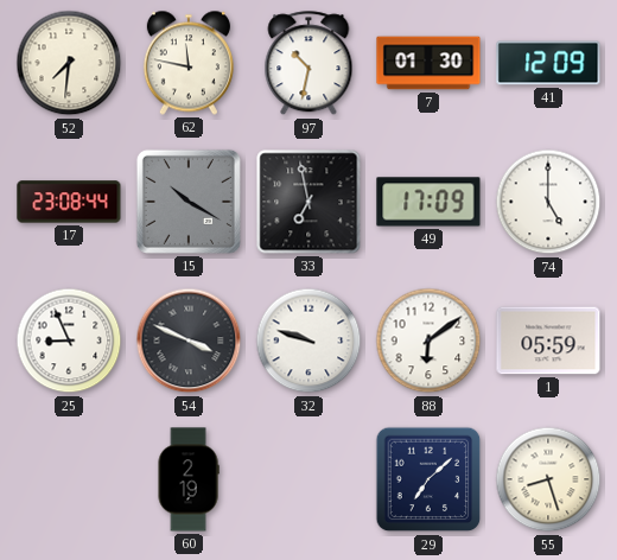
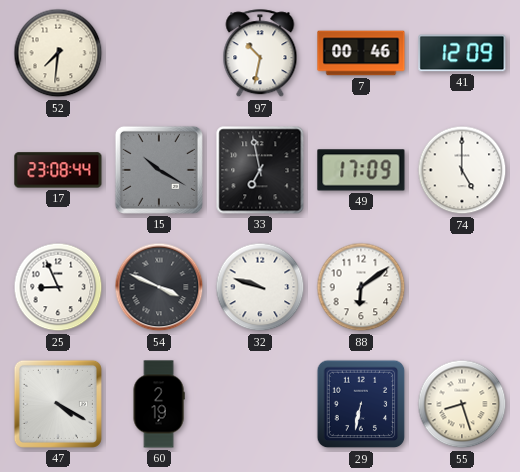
62: 11:47 -> none
7: 01:30 -> 00:46
1: 05:59 -> none
47: none -> 4:20
29: 7:08 -> 6:32
